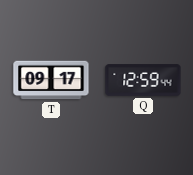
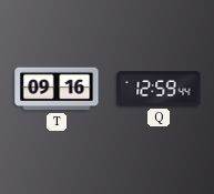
T: 09:17 -> 09:16
